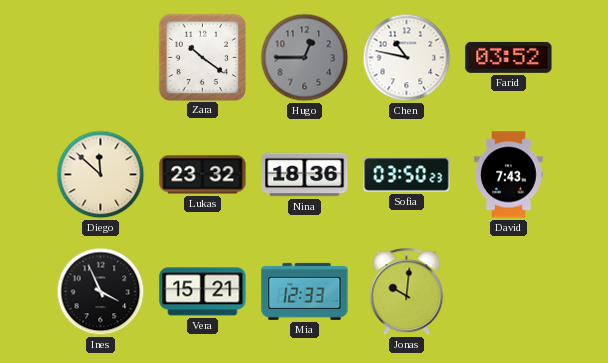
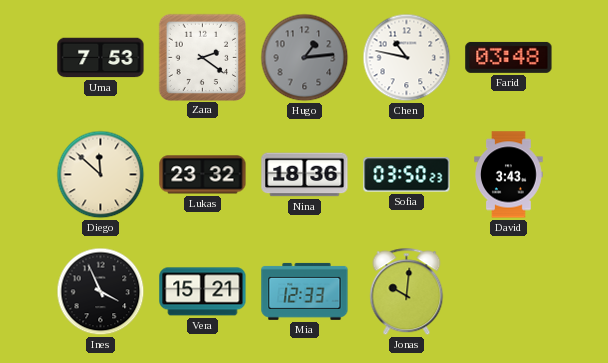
Uma: none -> 7:53
Zara: 10:21 -> 2:21
Hugo: 12:45 -> 1:14
Farid: 03:52 -> 03:48
David: 7:43 -> 3:43
